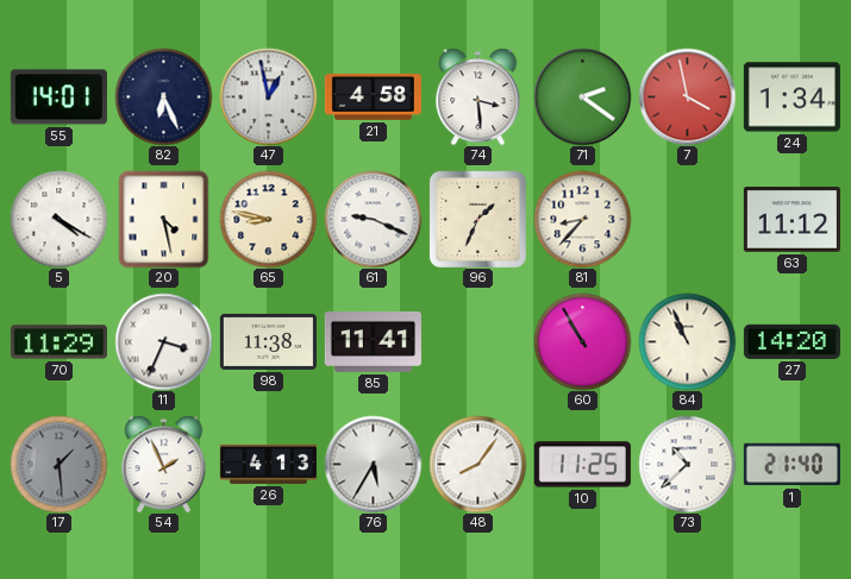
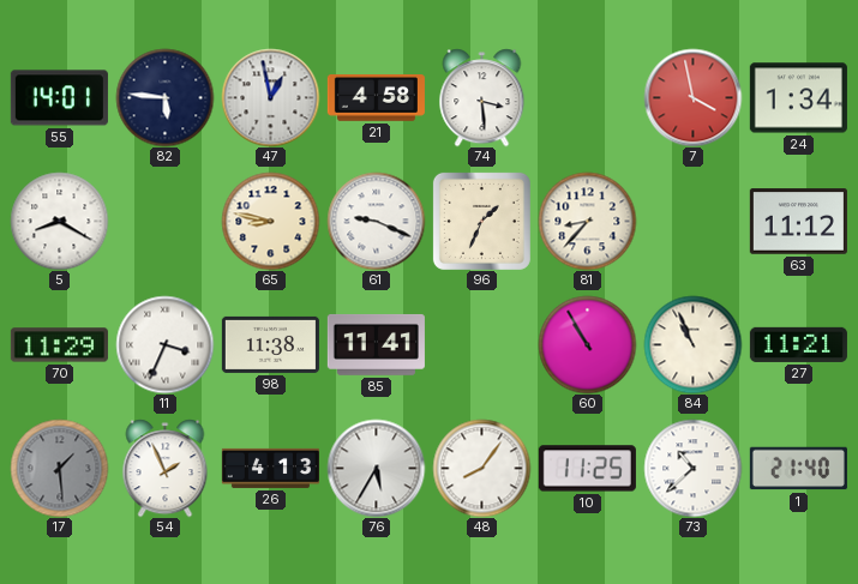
82: 6:26 -> 5:46
71: 2:21 -> none
5: 4:20 -> 8:20
20: 4:28 -> none
27: 14:20 -> 11:21
